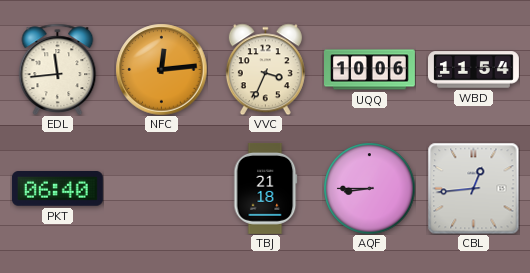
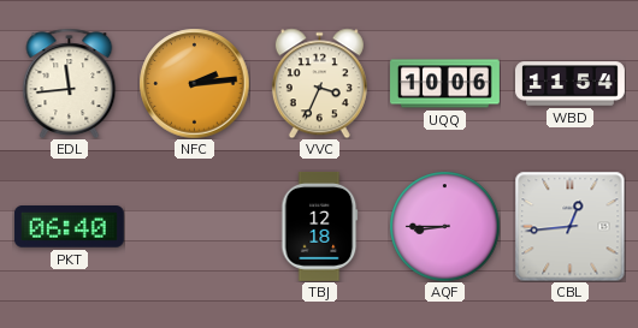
NFC: 12:14 -> 2:14
TBJ: 21:18 -> 12:18
